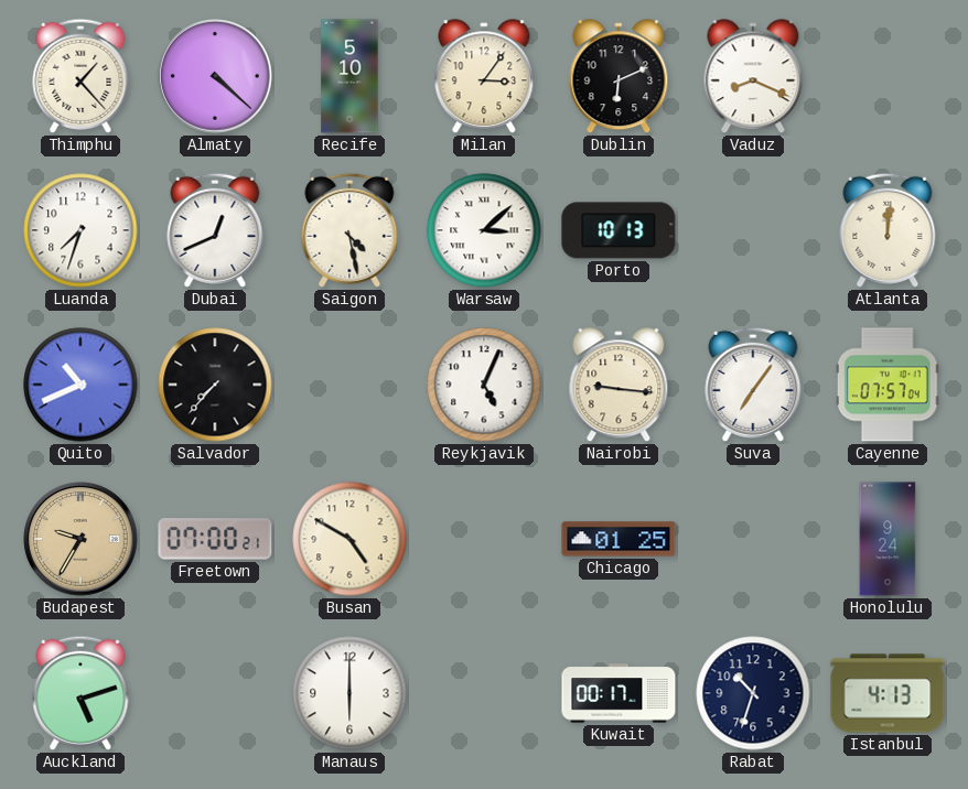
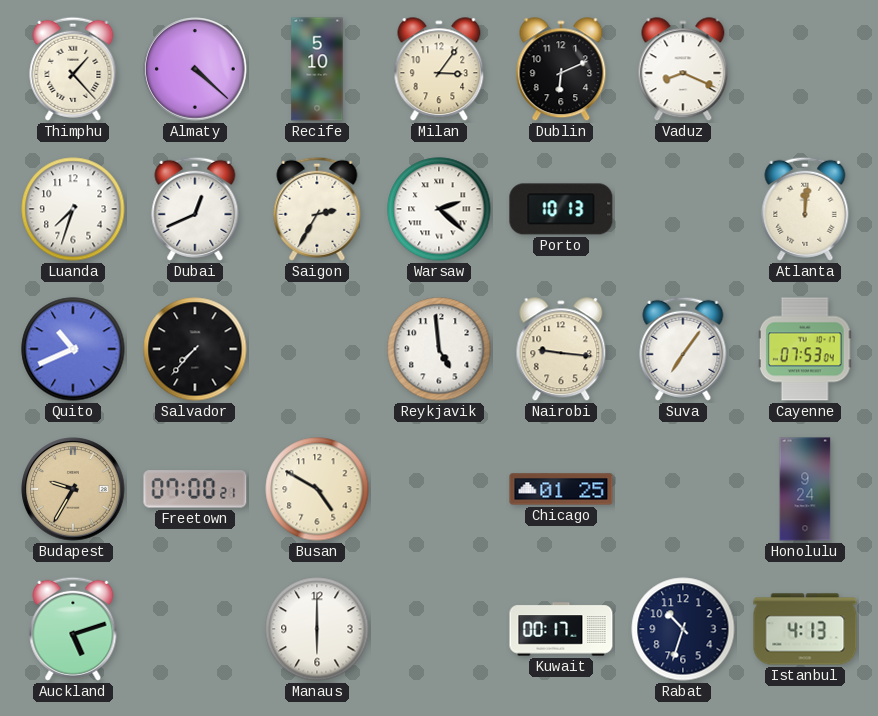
Saigon: 4:28 -> 2:35
Warsaw: 3:08 -> 2:22
Reykjavik: 5:04 -> 4:59
Cayenne: 07:57 -> 07:53
